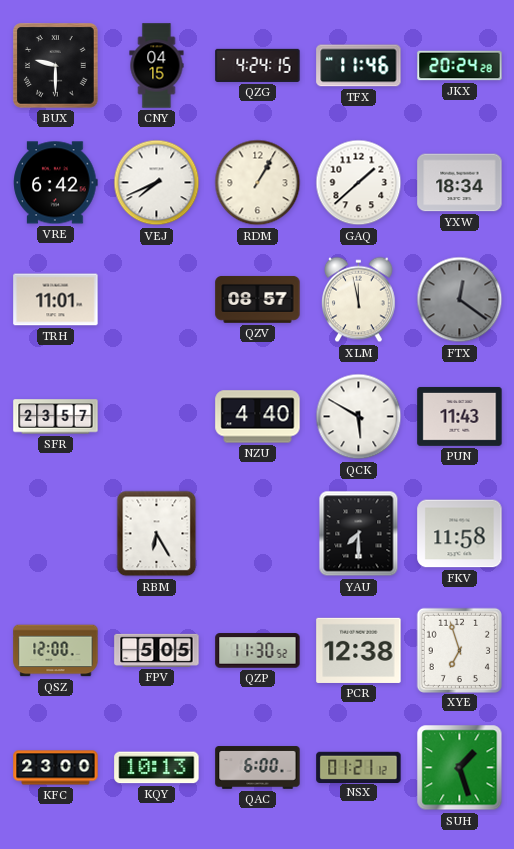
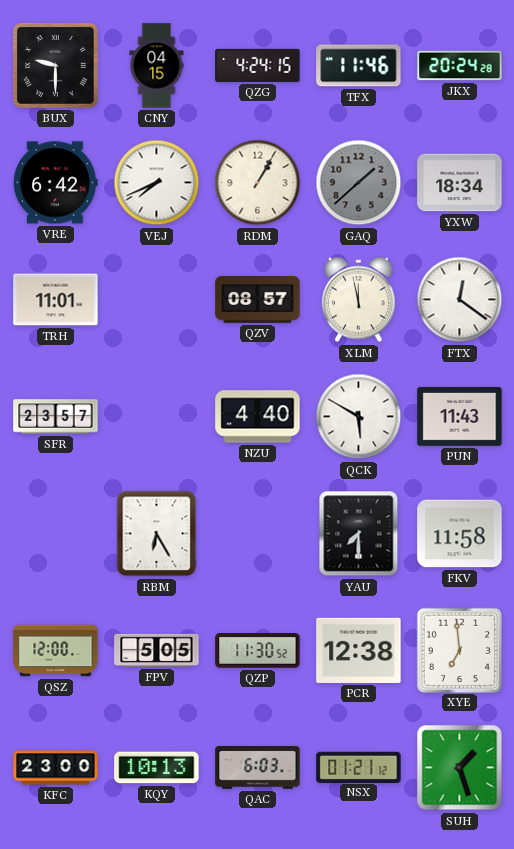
GAQ dial: white -> grey
FTX dial: grey -> white
XYE: 6:57 -> 6:59
QAC: 6:00 -> 6:03
